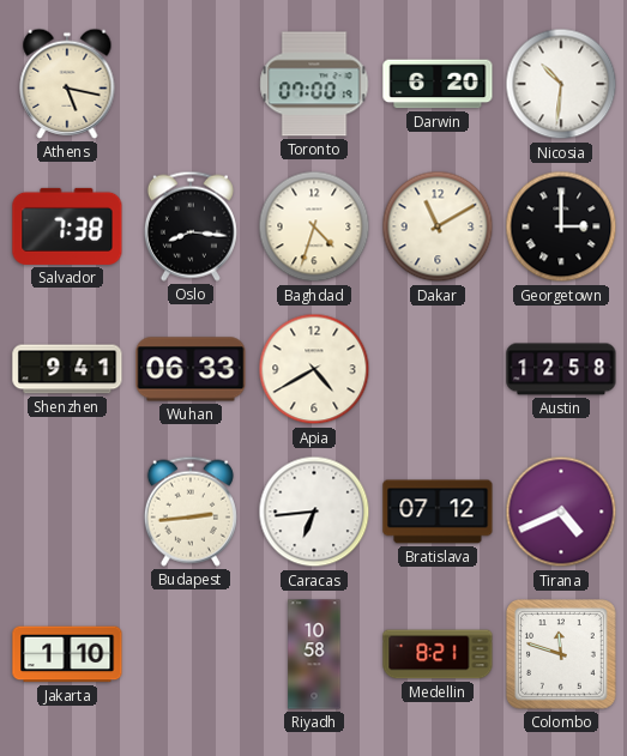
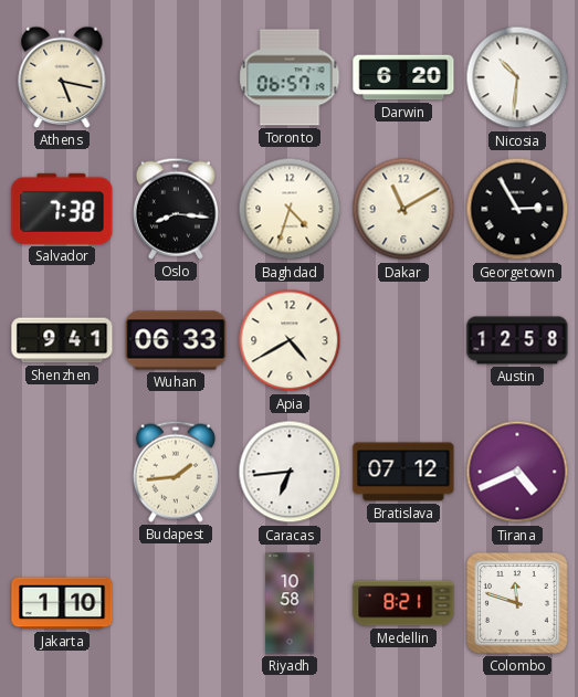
Toronto: 07:00 -> 06:57
Georgetown: 3:00 -> 2:55
Budapest: 2:44 -> 1:44
